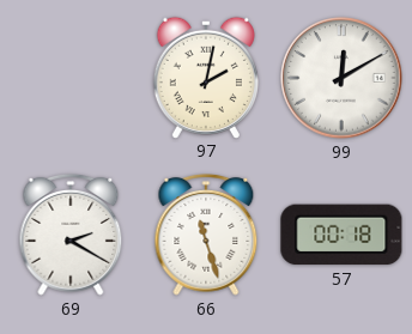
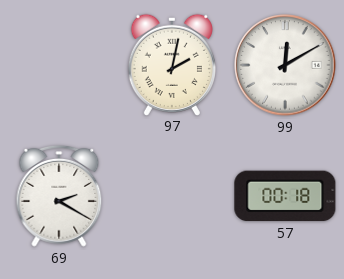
66: 11:27 -> none
